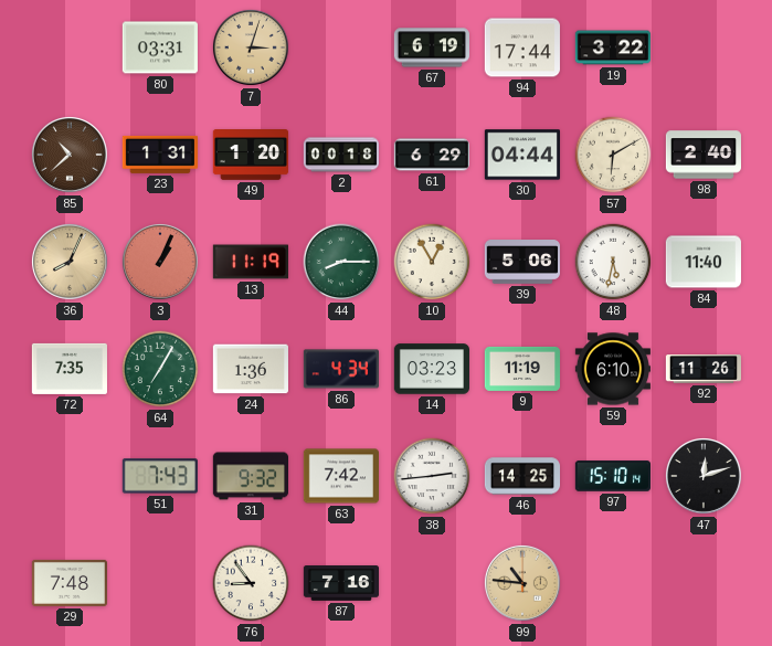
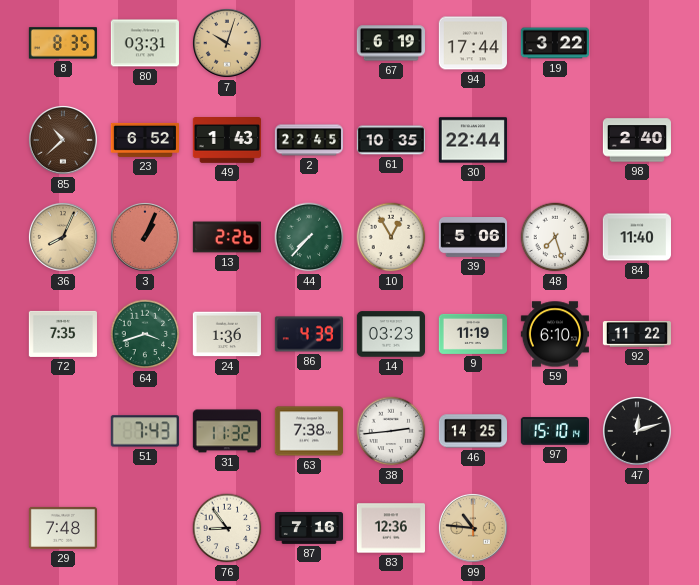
8: none -> 8:35
7: 3:03 -> 10:03
23: 1:31 -> 6:52
49: 1:20 -> 1:43
2: 00:18 -> 22:45
61: 6:29 -> 10:35
30: 04:44 -> 22:44
57: 6:10 -> none
13: 11:19 -> 2:26
44: 8:15 -> 7:37
48: 5:32 -> 7:27
64: 7:05 -> 3:42
86: 4:34 -> 4:39
92: 11:26 -> 11:22
31: 9:32 -> 11:32
63: 7:42 -> 7:38
83: none -> 12:36
